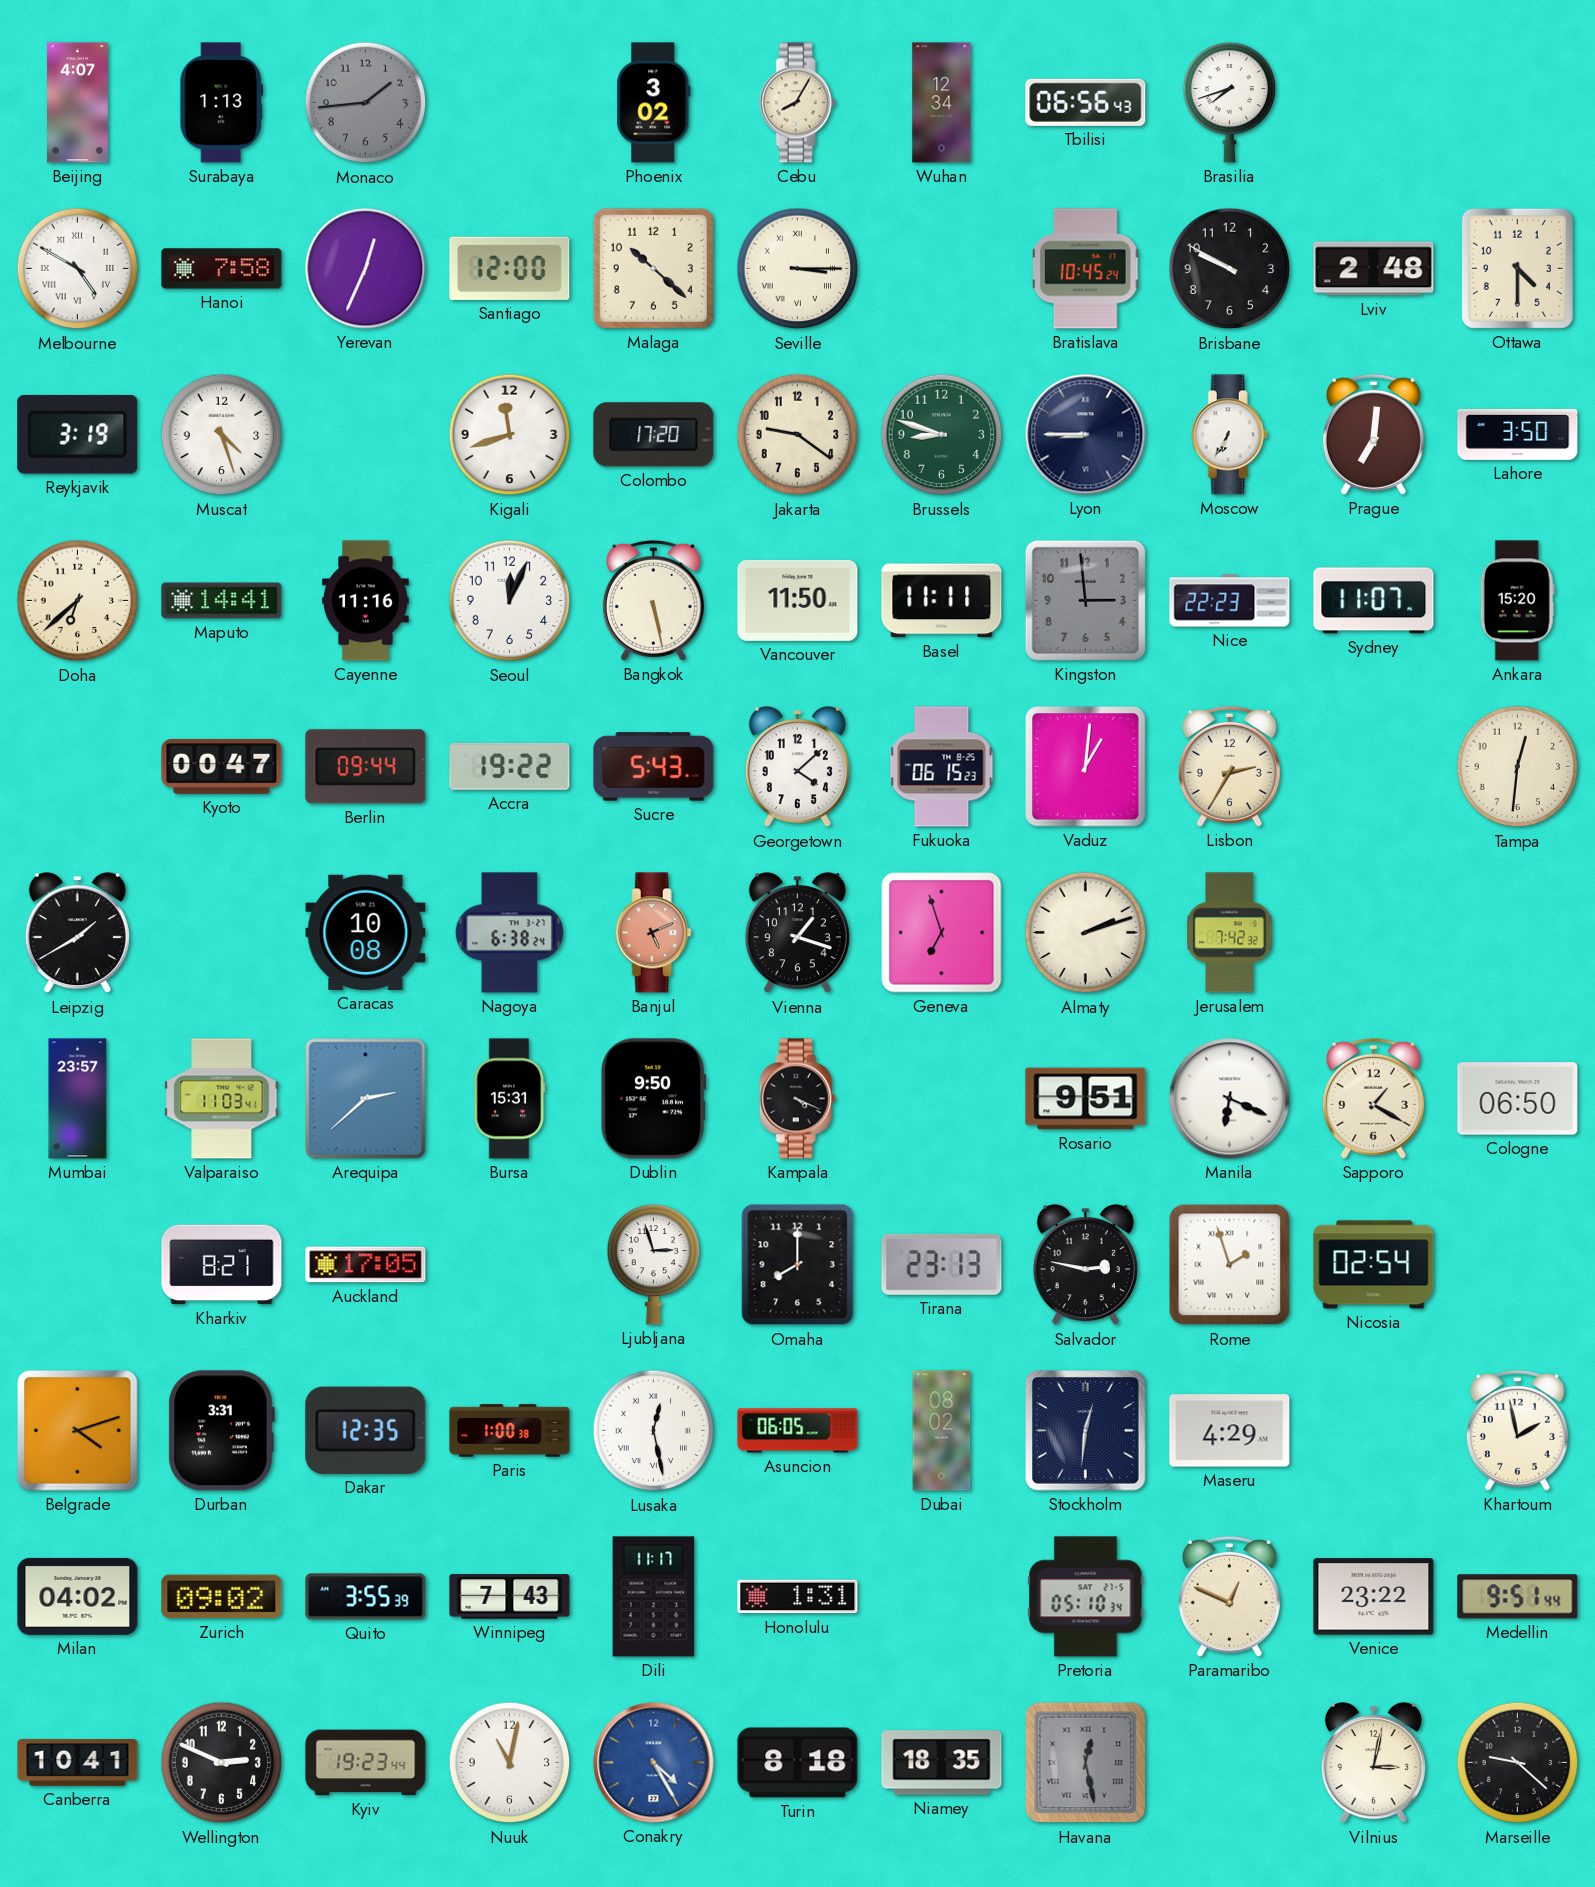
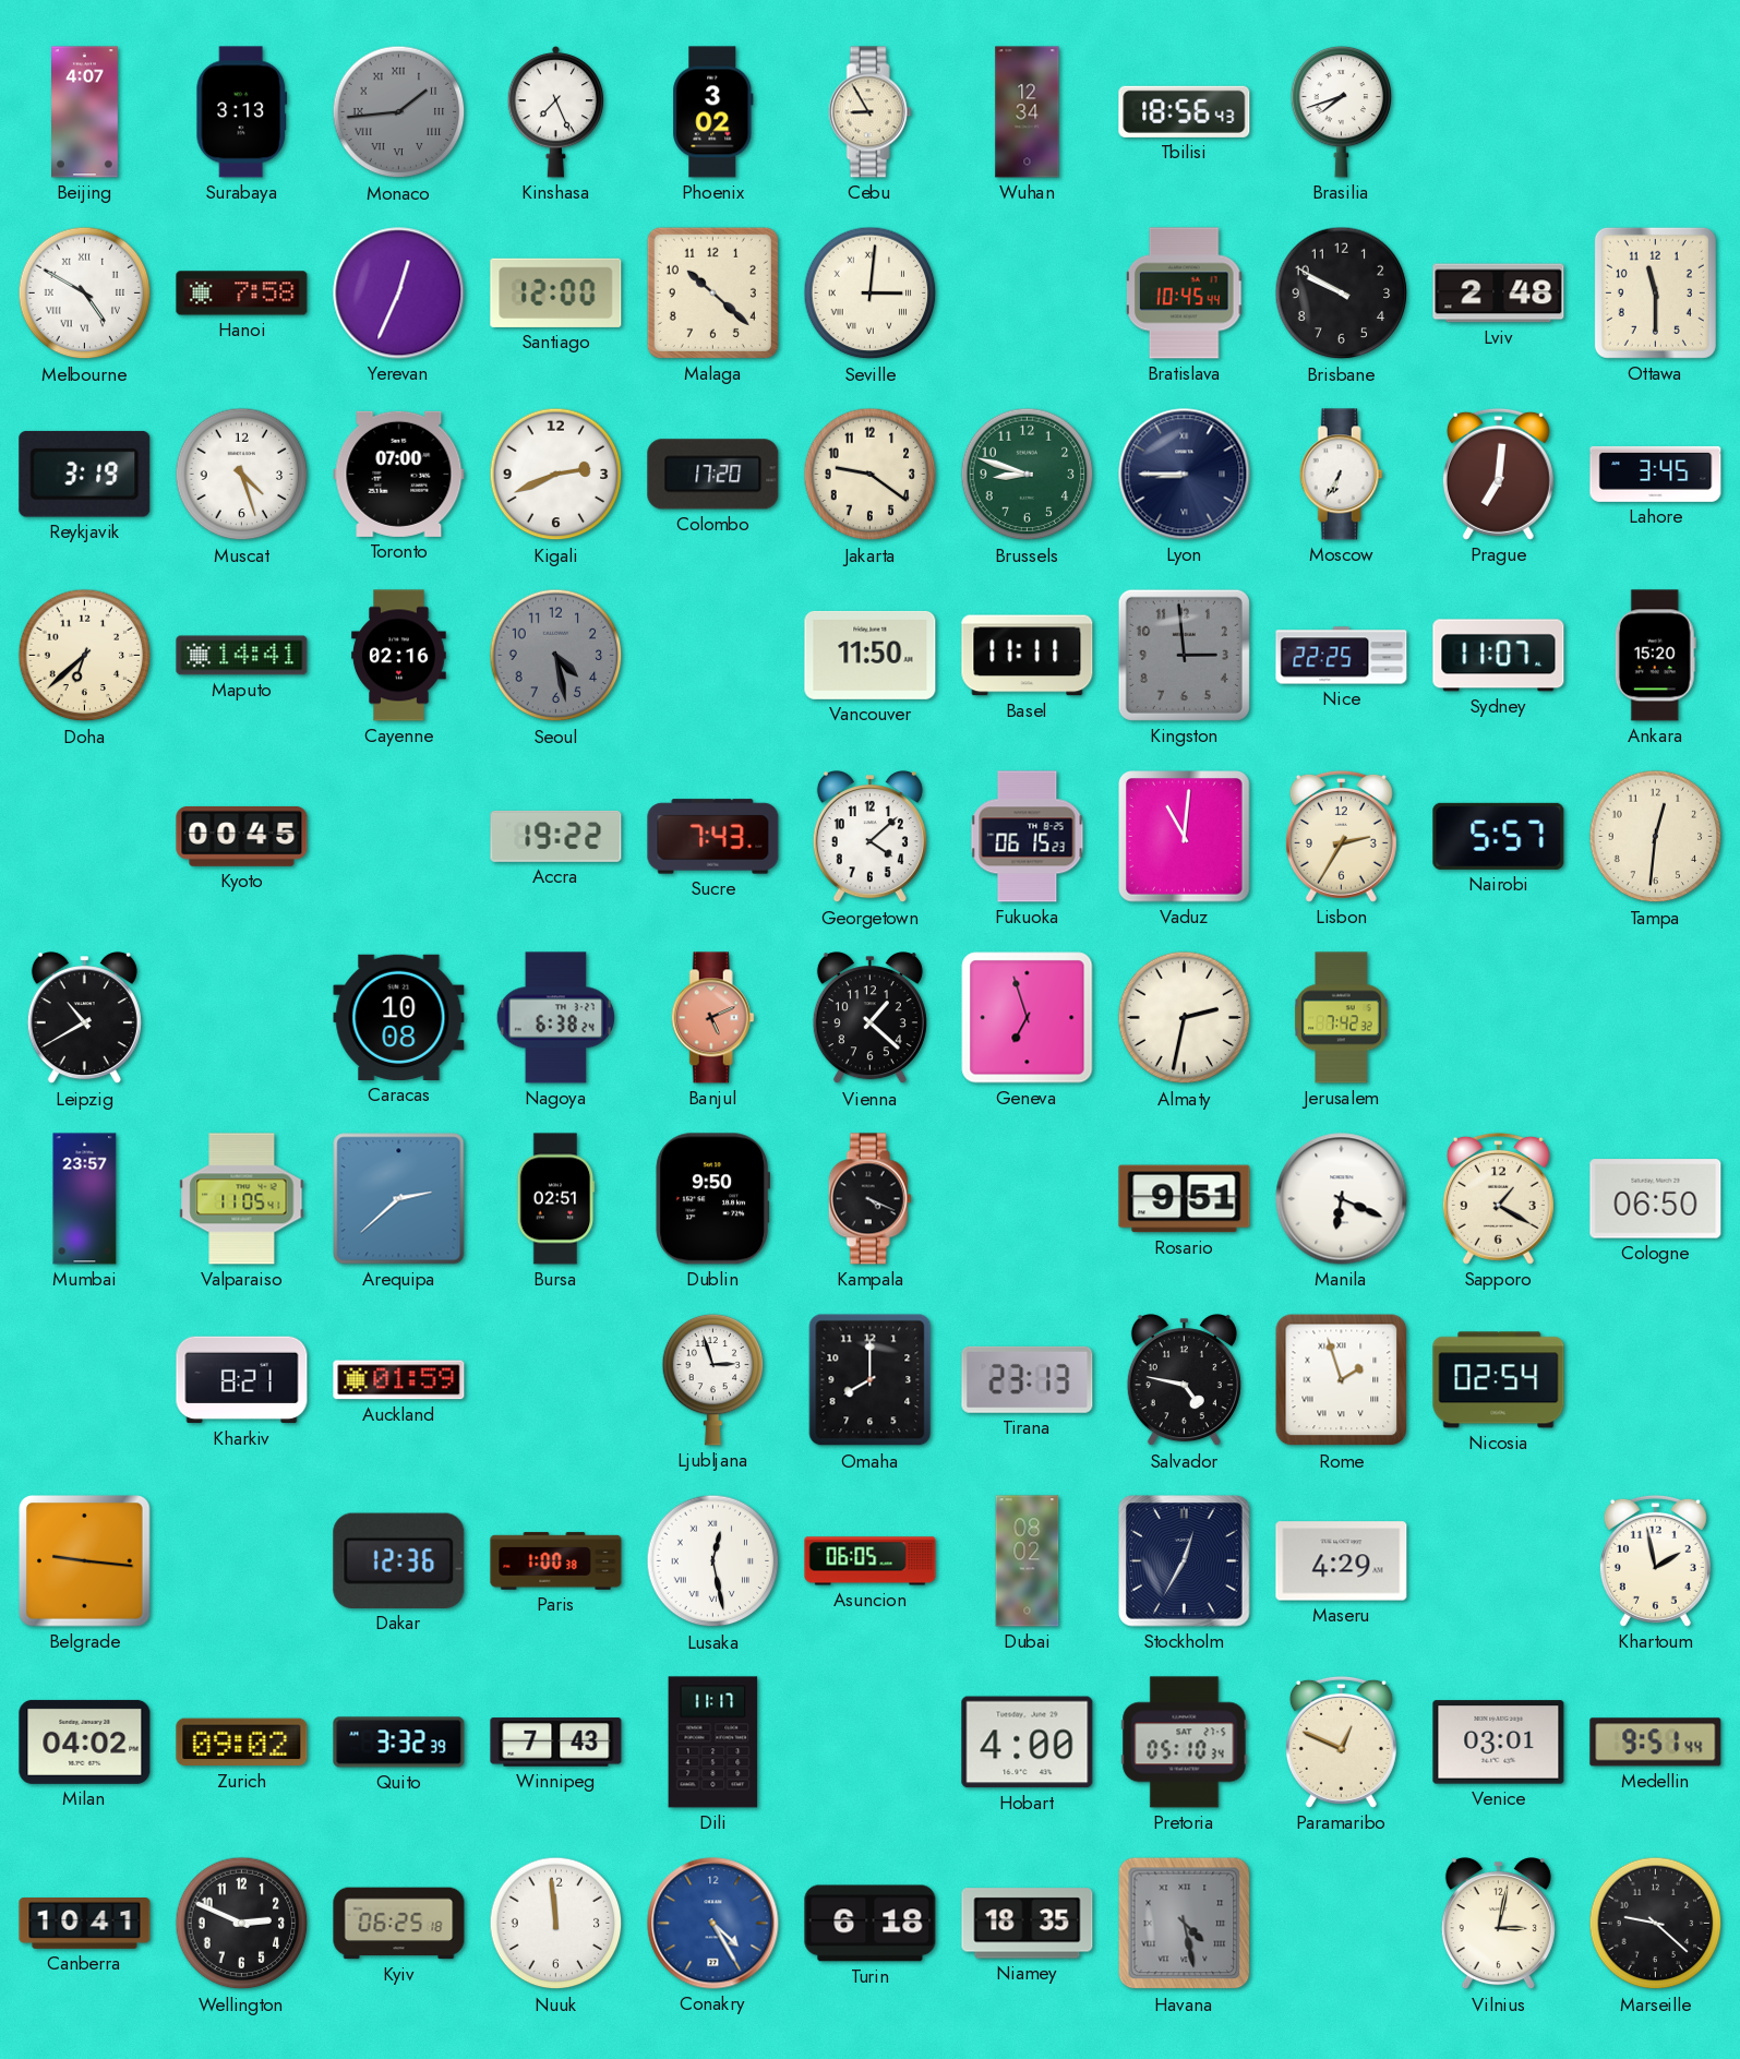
Surabaya: 1:13 -> 3:13
Monaco numerals: Arabic -> Roman
Kinshasa: none -> 7:26
Cebu: 8:05 -> 8:55
Tbilisi: 06:56 -> 18:56
Seville: 3:15 -> 3:01
Bratislava: 10:45:24 -> 10:45:44
Ottawa: 4:30 -> 11:30
Toronto: none -> 07:00
Kigali: 11:42 -> 2:41
Lahore: 3:50 -> 3:45
Cayenne: 11:16 -> 02:16
Seoul: 12:04 -> 4:28
Seoul dial: white -> grey
Bangkok: 5:28 -> none
Nice: 22:23 -> 22:25
Kyoto: 00:47 -> 00:45
Berlin: 09:44 -> none
Sucre: 5:43 -> 7:43
Vaduz: 1:01 -> 11:01
Nairobi: none -> 5:57
Leipzig: 1:40 -> 10:40
Vienna: 1:18 -> 1:22
Almaty: 2:12 -> 2:32
Valparaiso: 11:03 -> 11:05
Bursa: 15:31 -> 02:51
Auckland: 17:05 -> 01:59
Salvador: 2:47 -> 4:47
Belgrade: 4:12 -> 9:16
Durban: 3:31 -> none
Dakar: 12:35 -> 12:36
Stockholm: 12:31 -> 12:35
Quito: 3:55 -> 3:32
Honolulu: 1:31 -> none
Hobart: none -> 4:00
Venice: 23:22 -> 03:01
Kyiv: 19:23 -> 06:25
Nuuk: 11:02 -> 11:59
Turin: 8:18 -> 6:18
Havana: 12:28 -> 4:28
